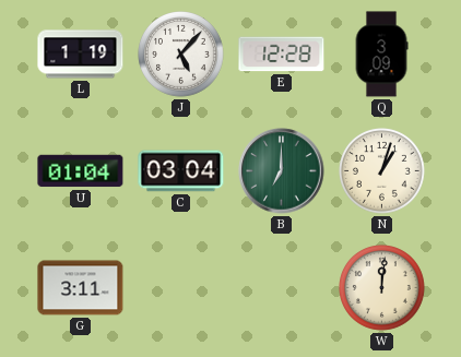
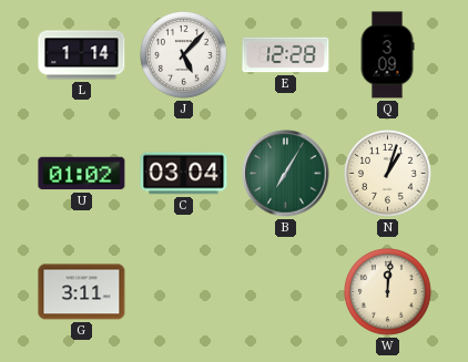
L: 1:19 -> 1:14
U: 01:04 -> 01:02
B: 7:00 -> 7:05
